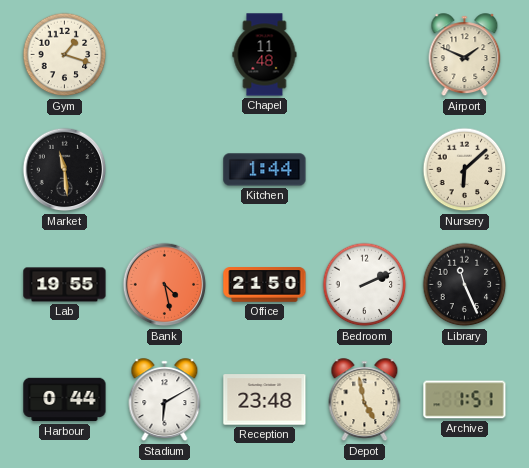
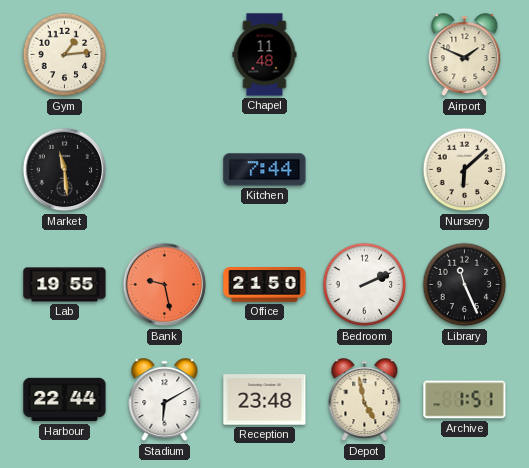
Gym: 1:18 -> 1:14
Kitchen: 1:44 -> 7:44
Bank: 4:28 -> 9:28
Harbour: 0:44 -> 22:44
